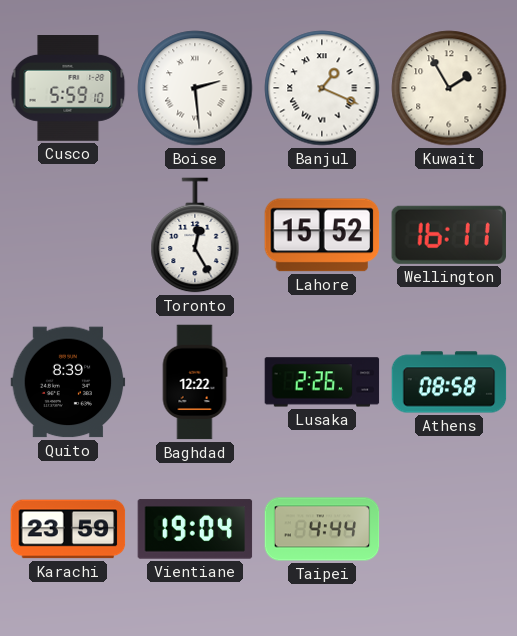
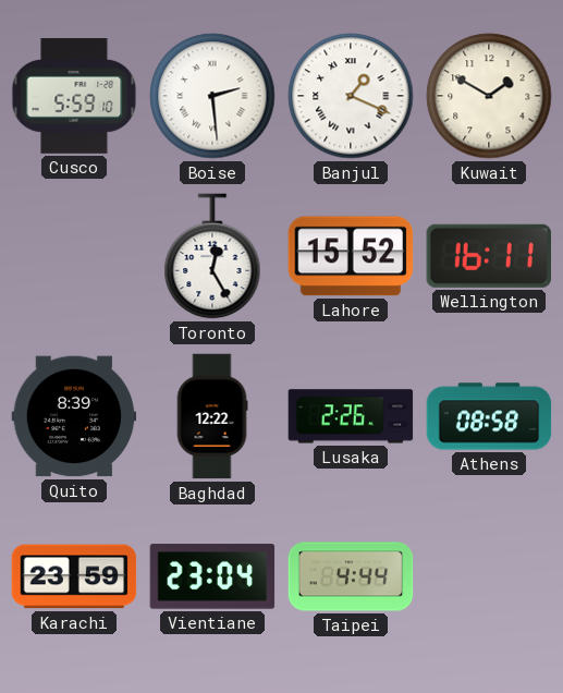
Kuwait: 1:55 -> 1:50
Vientiane: 19:04 -> 23:04
